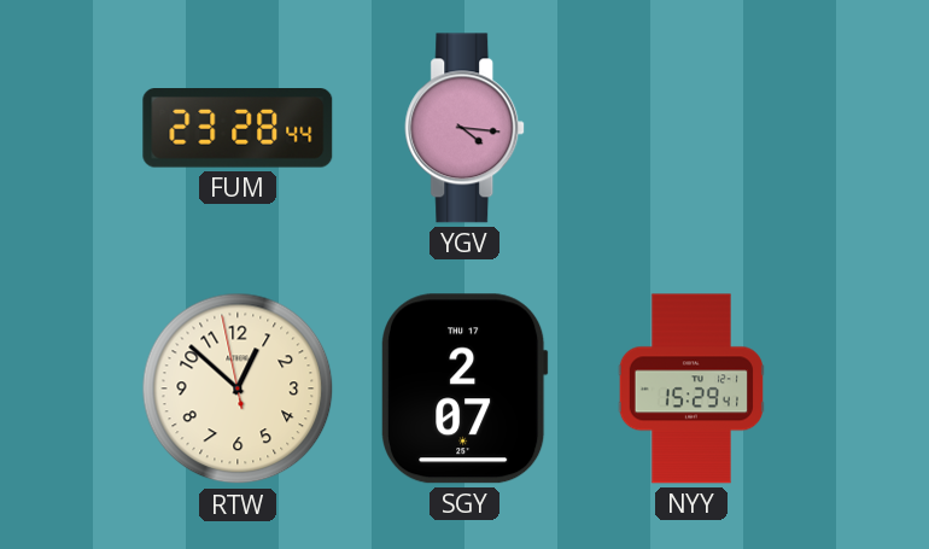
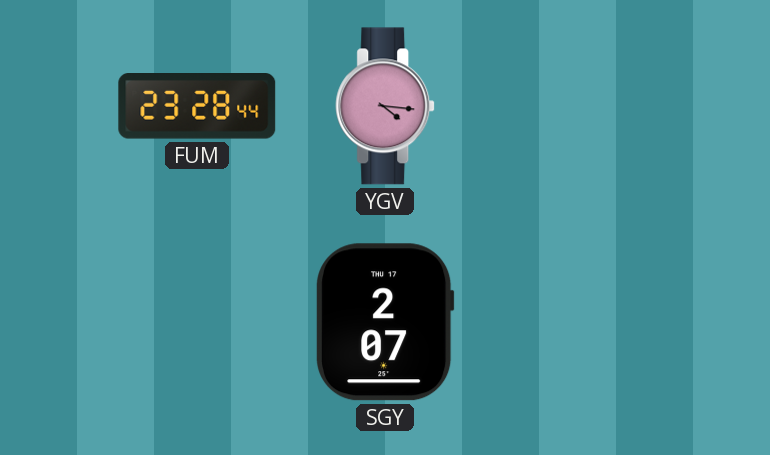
RTW: 12:51 -> none
NYY: 15:29 -> none
